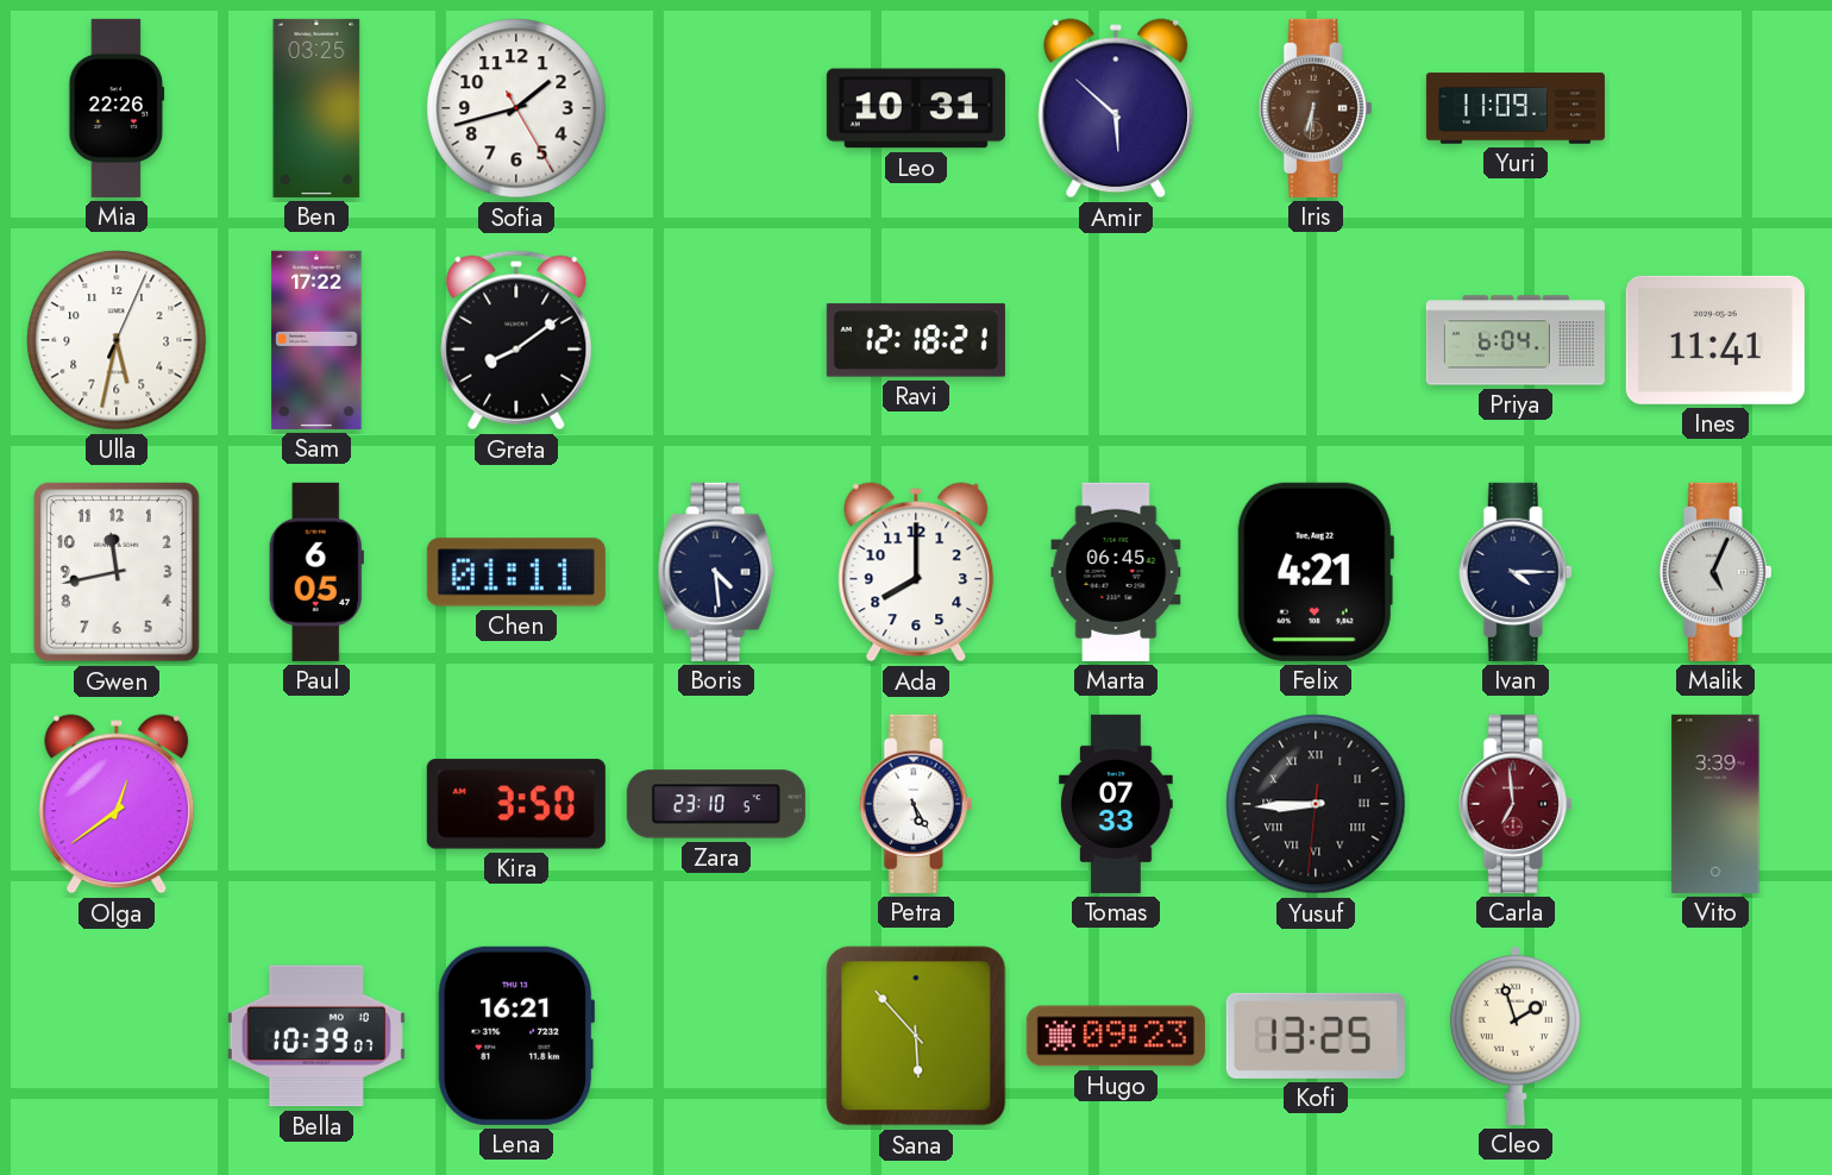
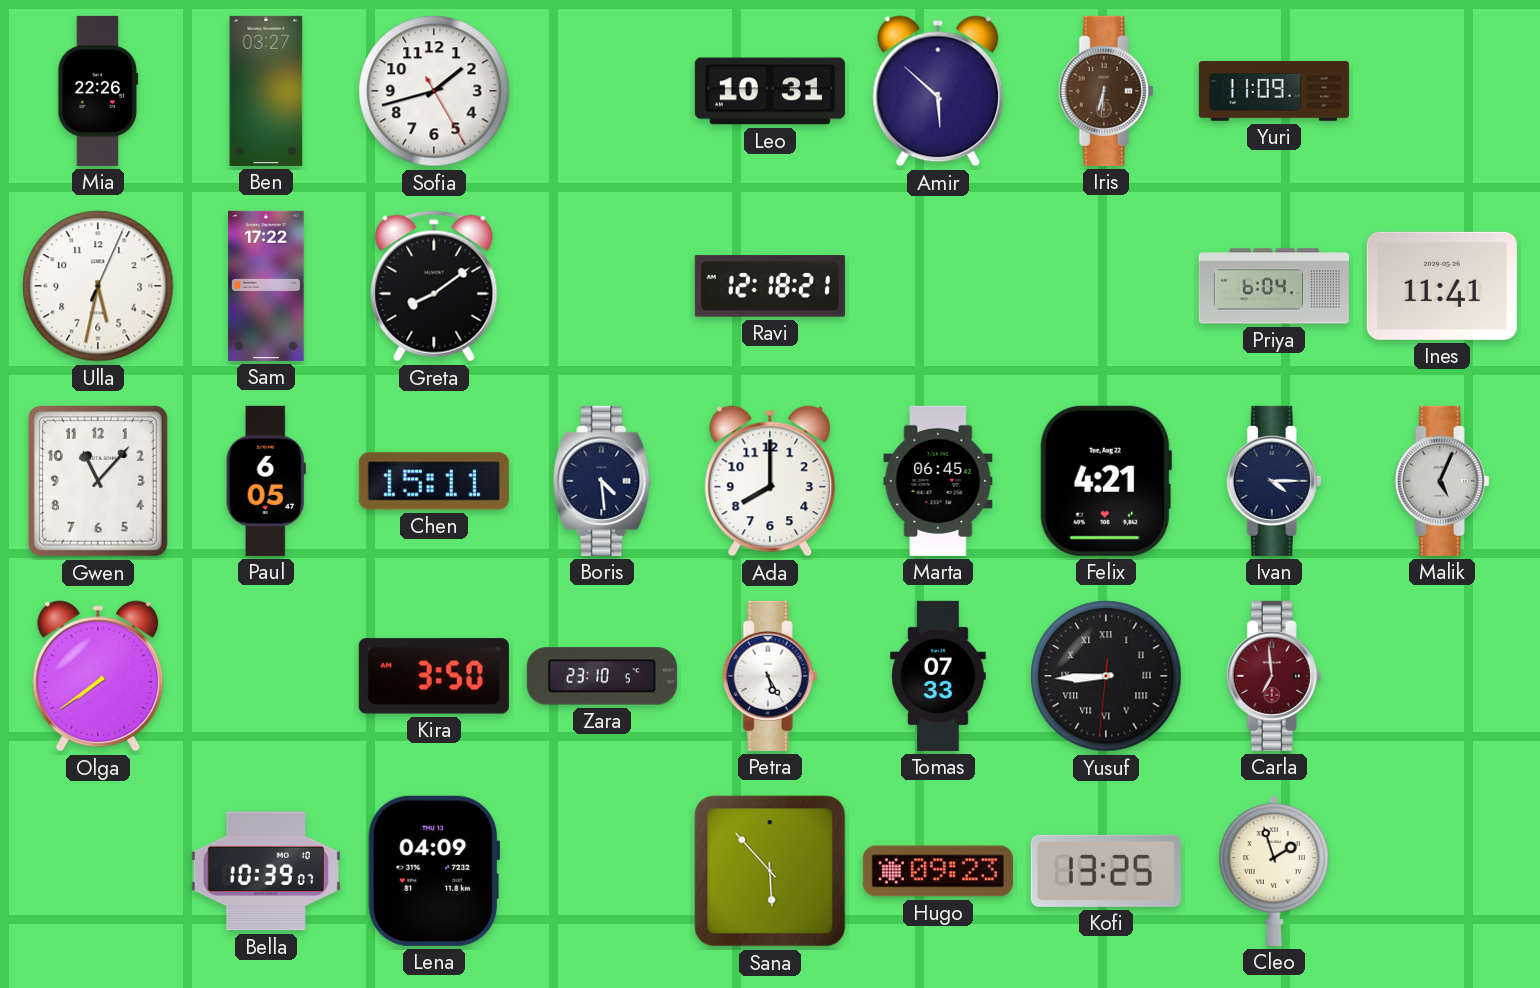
Ben: 03:25 -> 03:27
Gwen: 11:43 -> 11:07
Chen: 01:11 -> 15:11
Olga: 12:39 -> 7:39
Vito: 3:39 -> none
Lena: 16:21 -> 04:09
